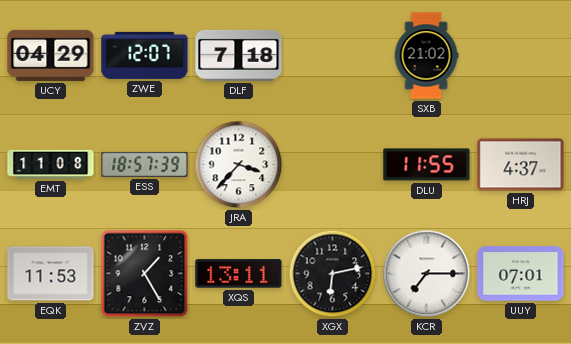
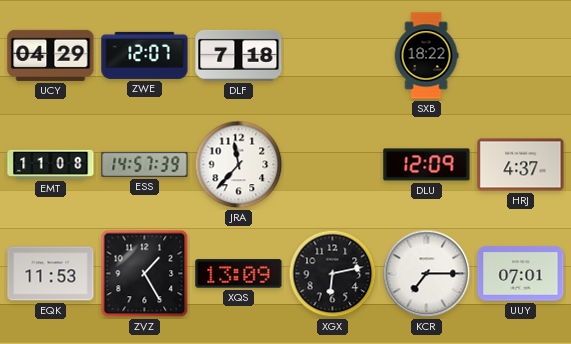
SXB: 21:02 -> 18:22
ESS: 18:57 -> 14:57
JRA: 3:37 -> 11:37
DLU: 11:55 -> 12:09
XQS: 13:11 -> 13:09
